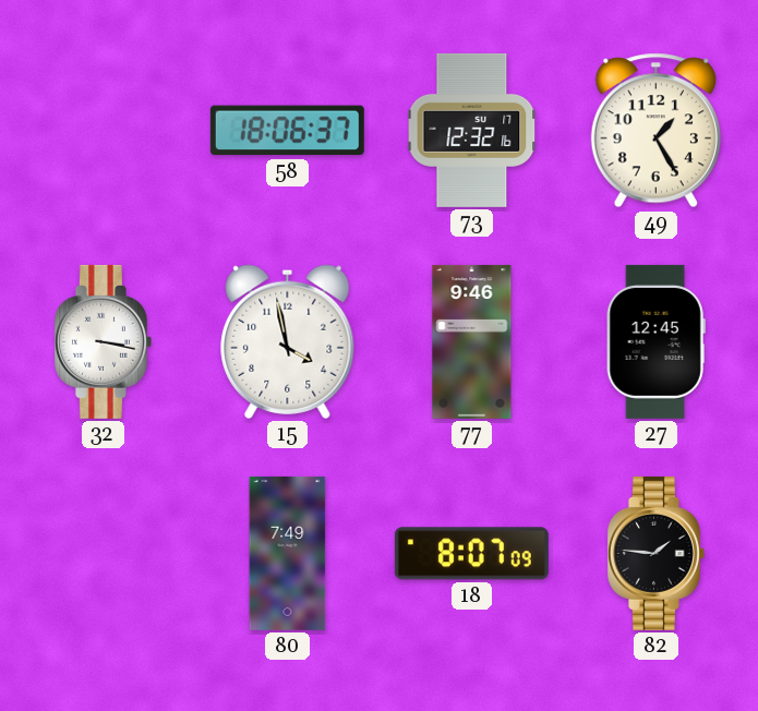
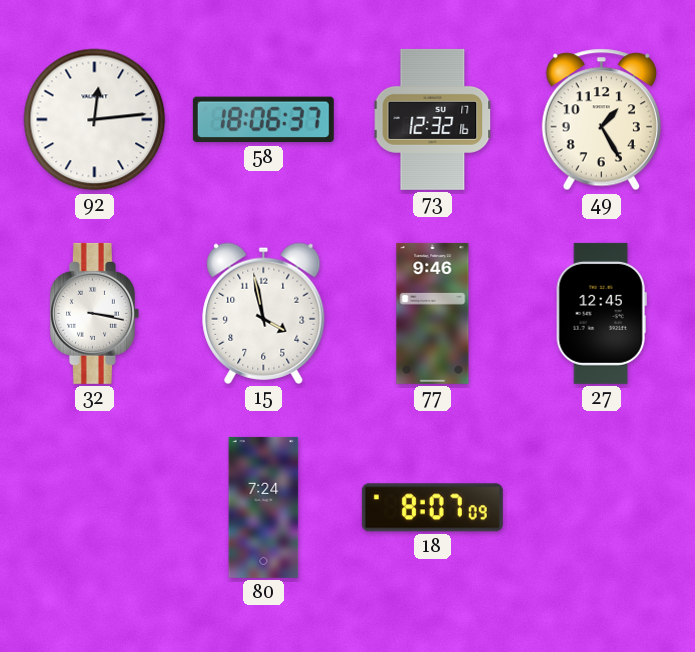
92: none -> 12:14
80: 7:49 -> 7:24
82: 1:46 -> none
